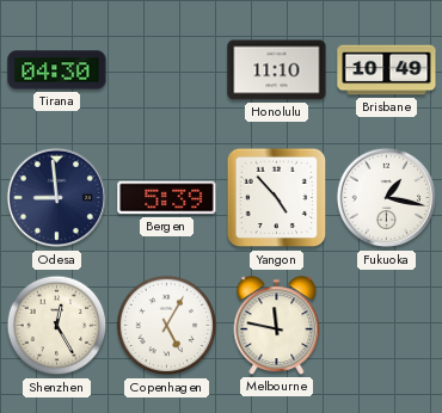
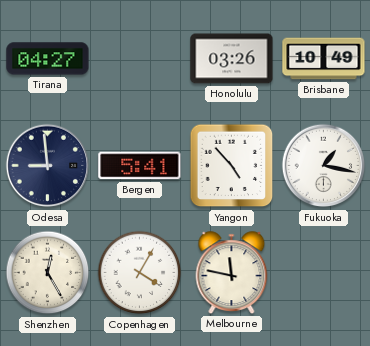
Tirana: 04:30 -> 04:27
Honolulu: 11:10 -> 03:26
Bergen: 5:39 -> 5:41
Copenhagen: 5:05 -> 4:05
